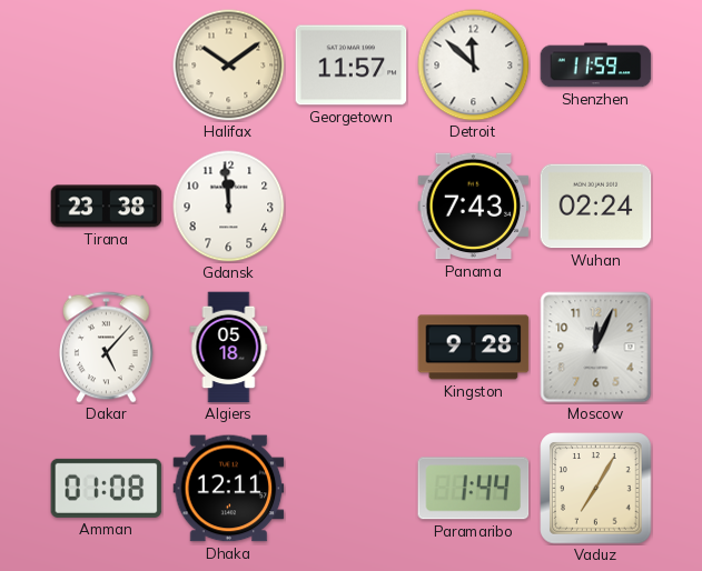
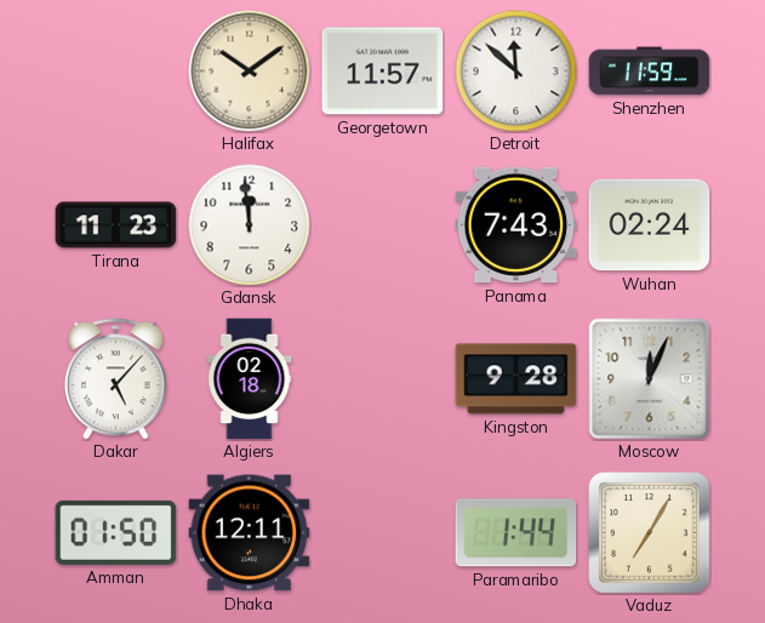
Tirana: 23:38 -> 11:23
Algiers: 05:18 -> 02:18
Amman: 01:08 -> 01:50
